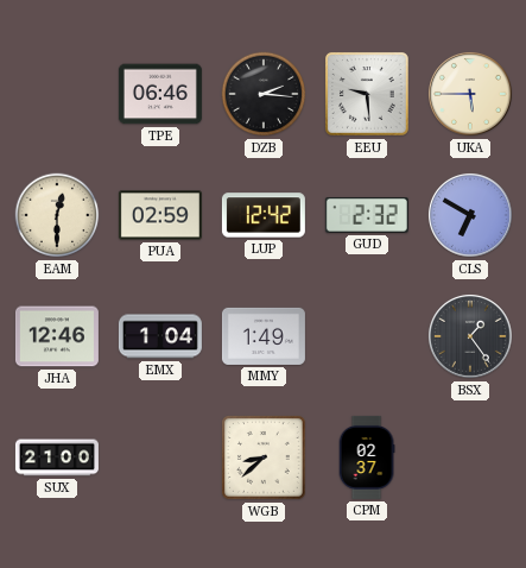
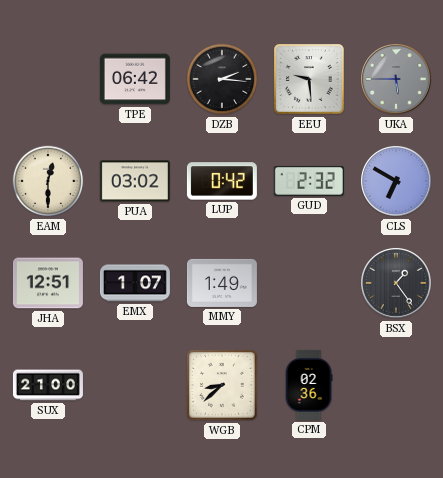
TPE: 06:46 -> 06:42
UKA dial: cream -> grey
PUA: 02:59 -> 03:02
LUP: 12:42 -> 0:42
JHA: 12:46 -> 12:51
EMX: 1:04 -> 1:07
CPM: 02:37 -> 02:36
